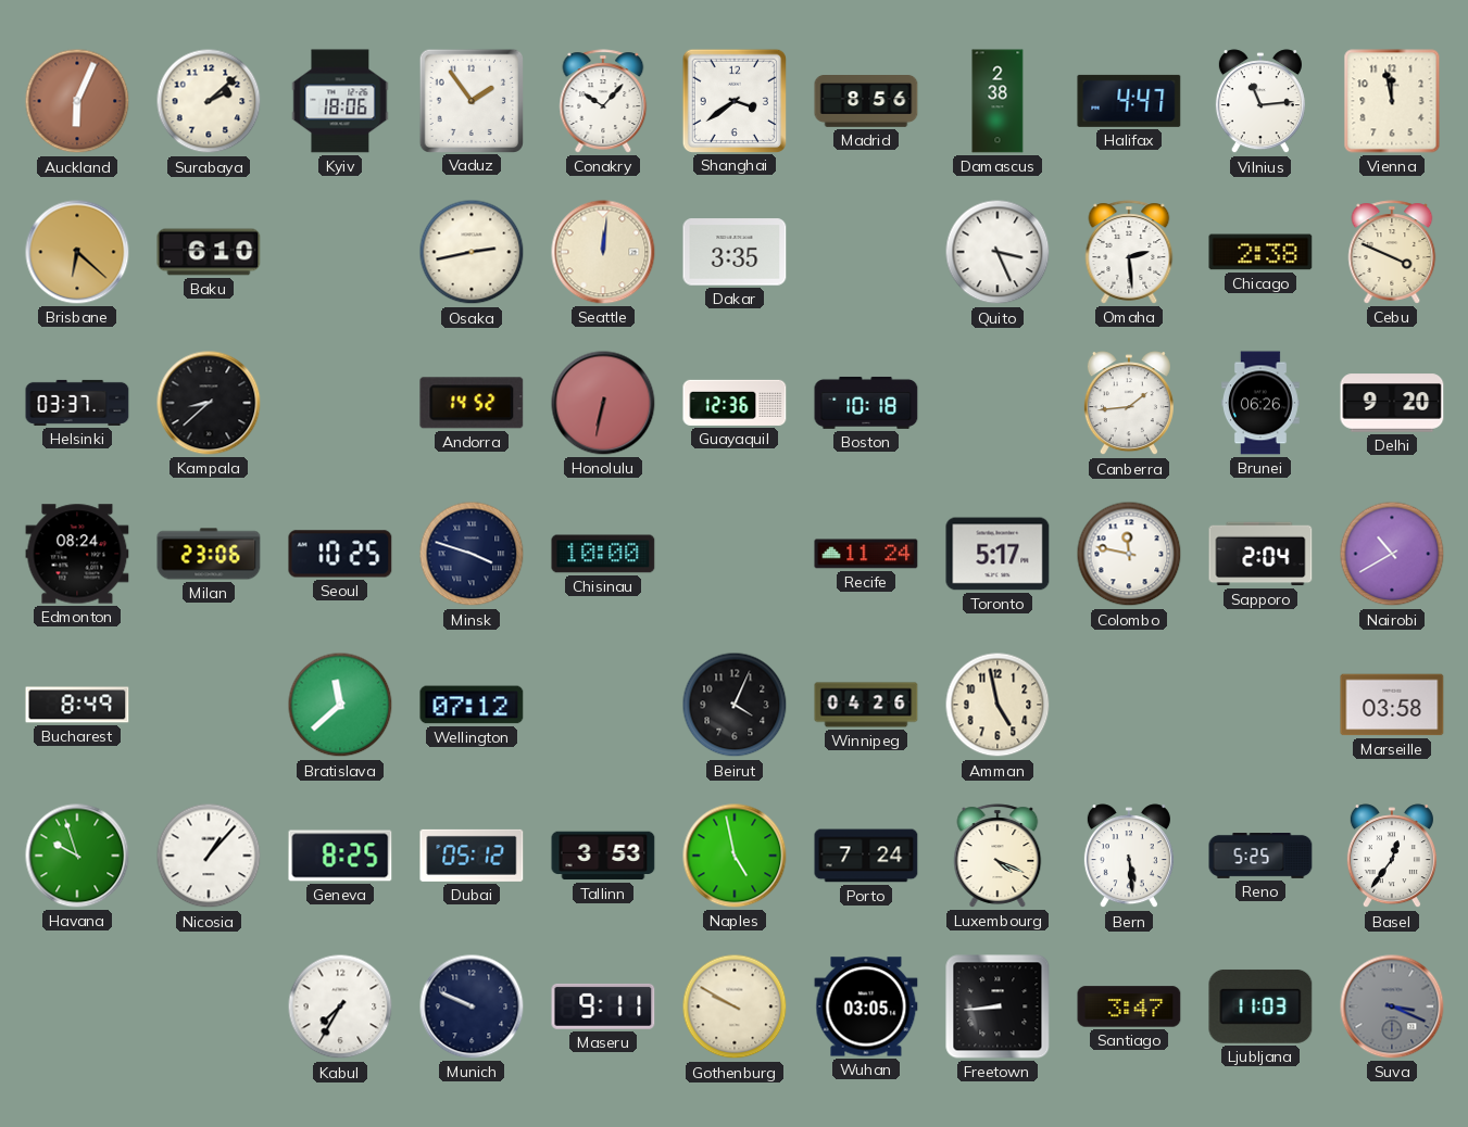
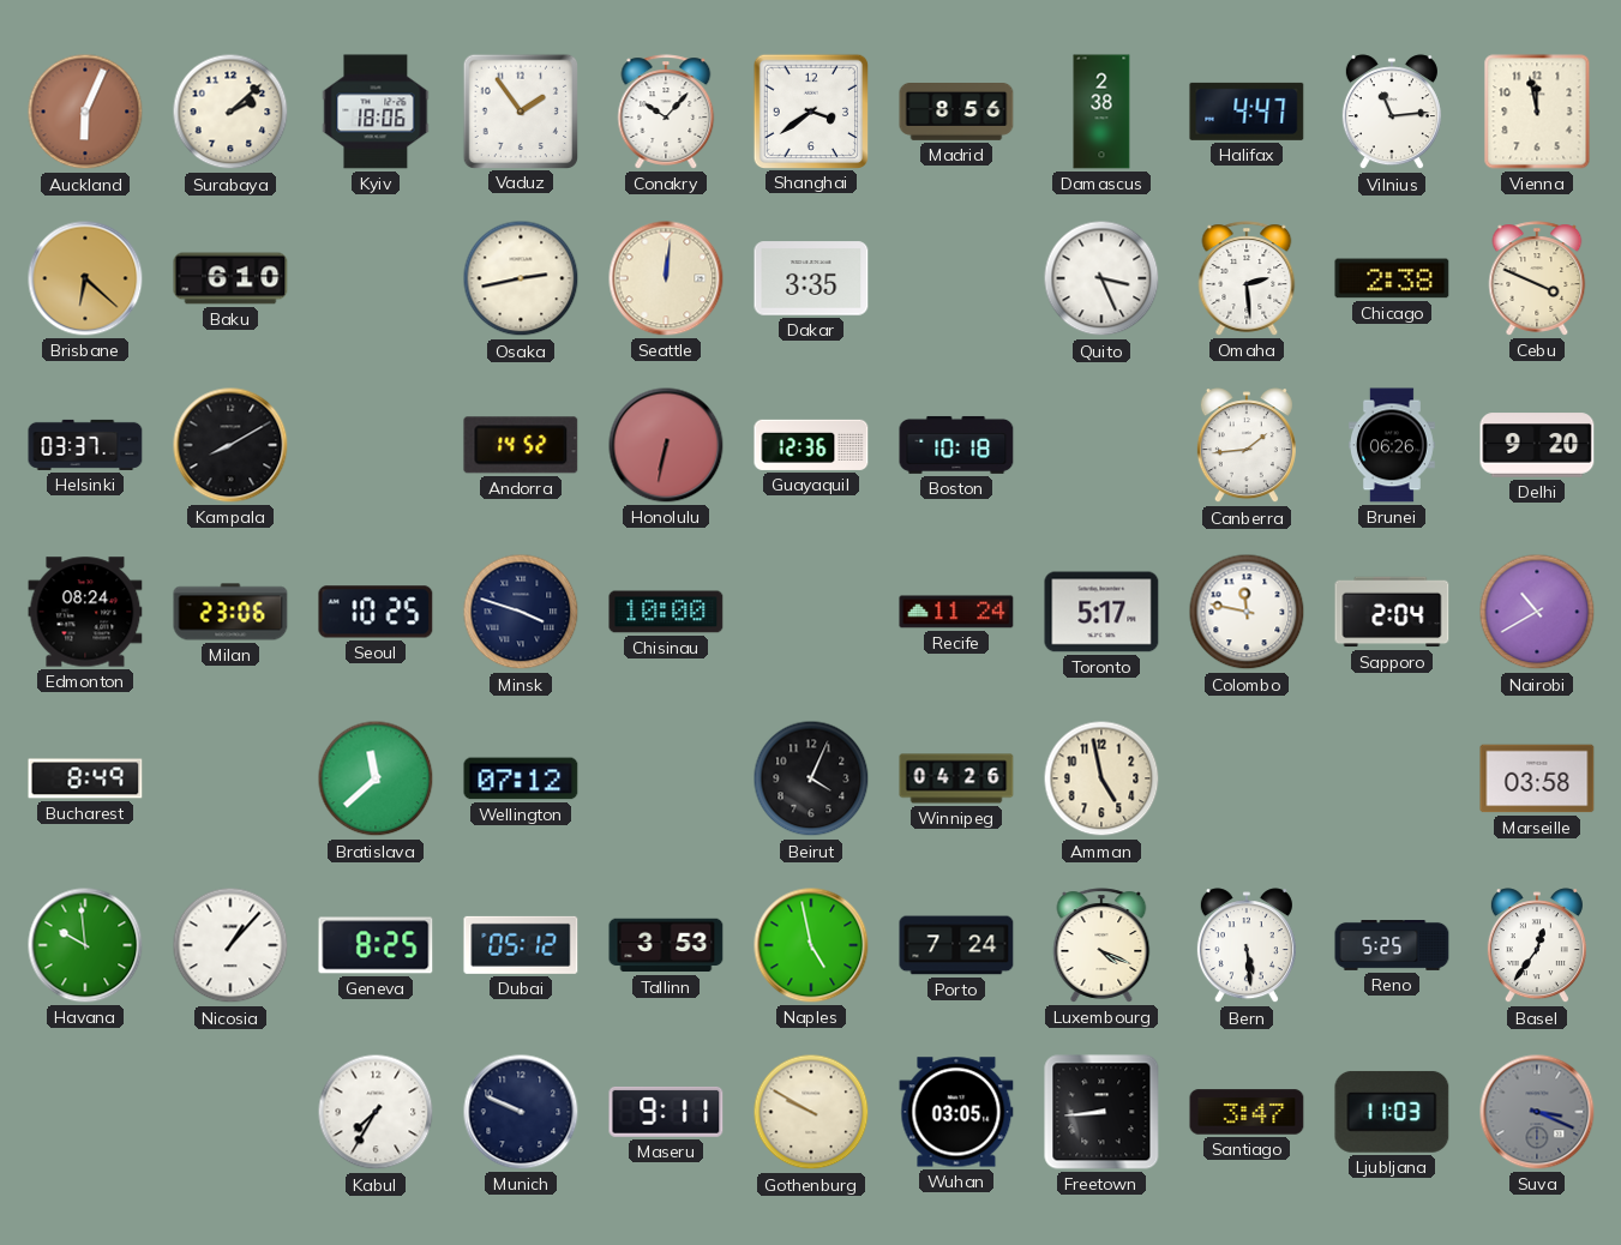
Kampala: 8:38 -> 8:10
Havana: 9:57 -> 9:59
